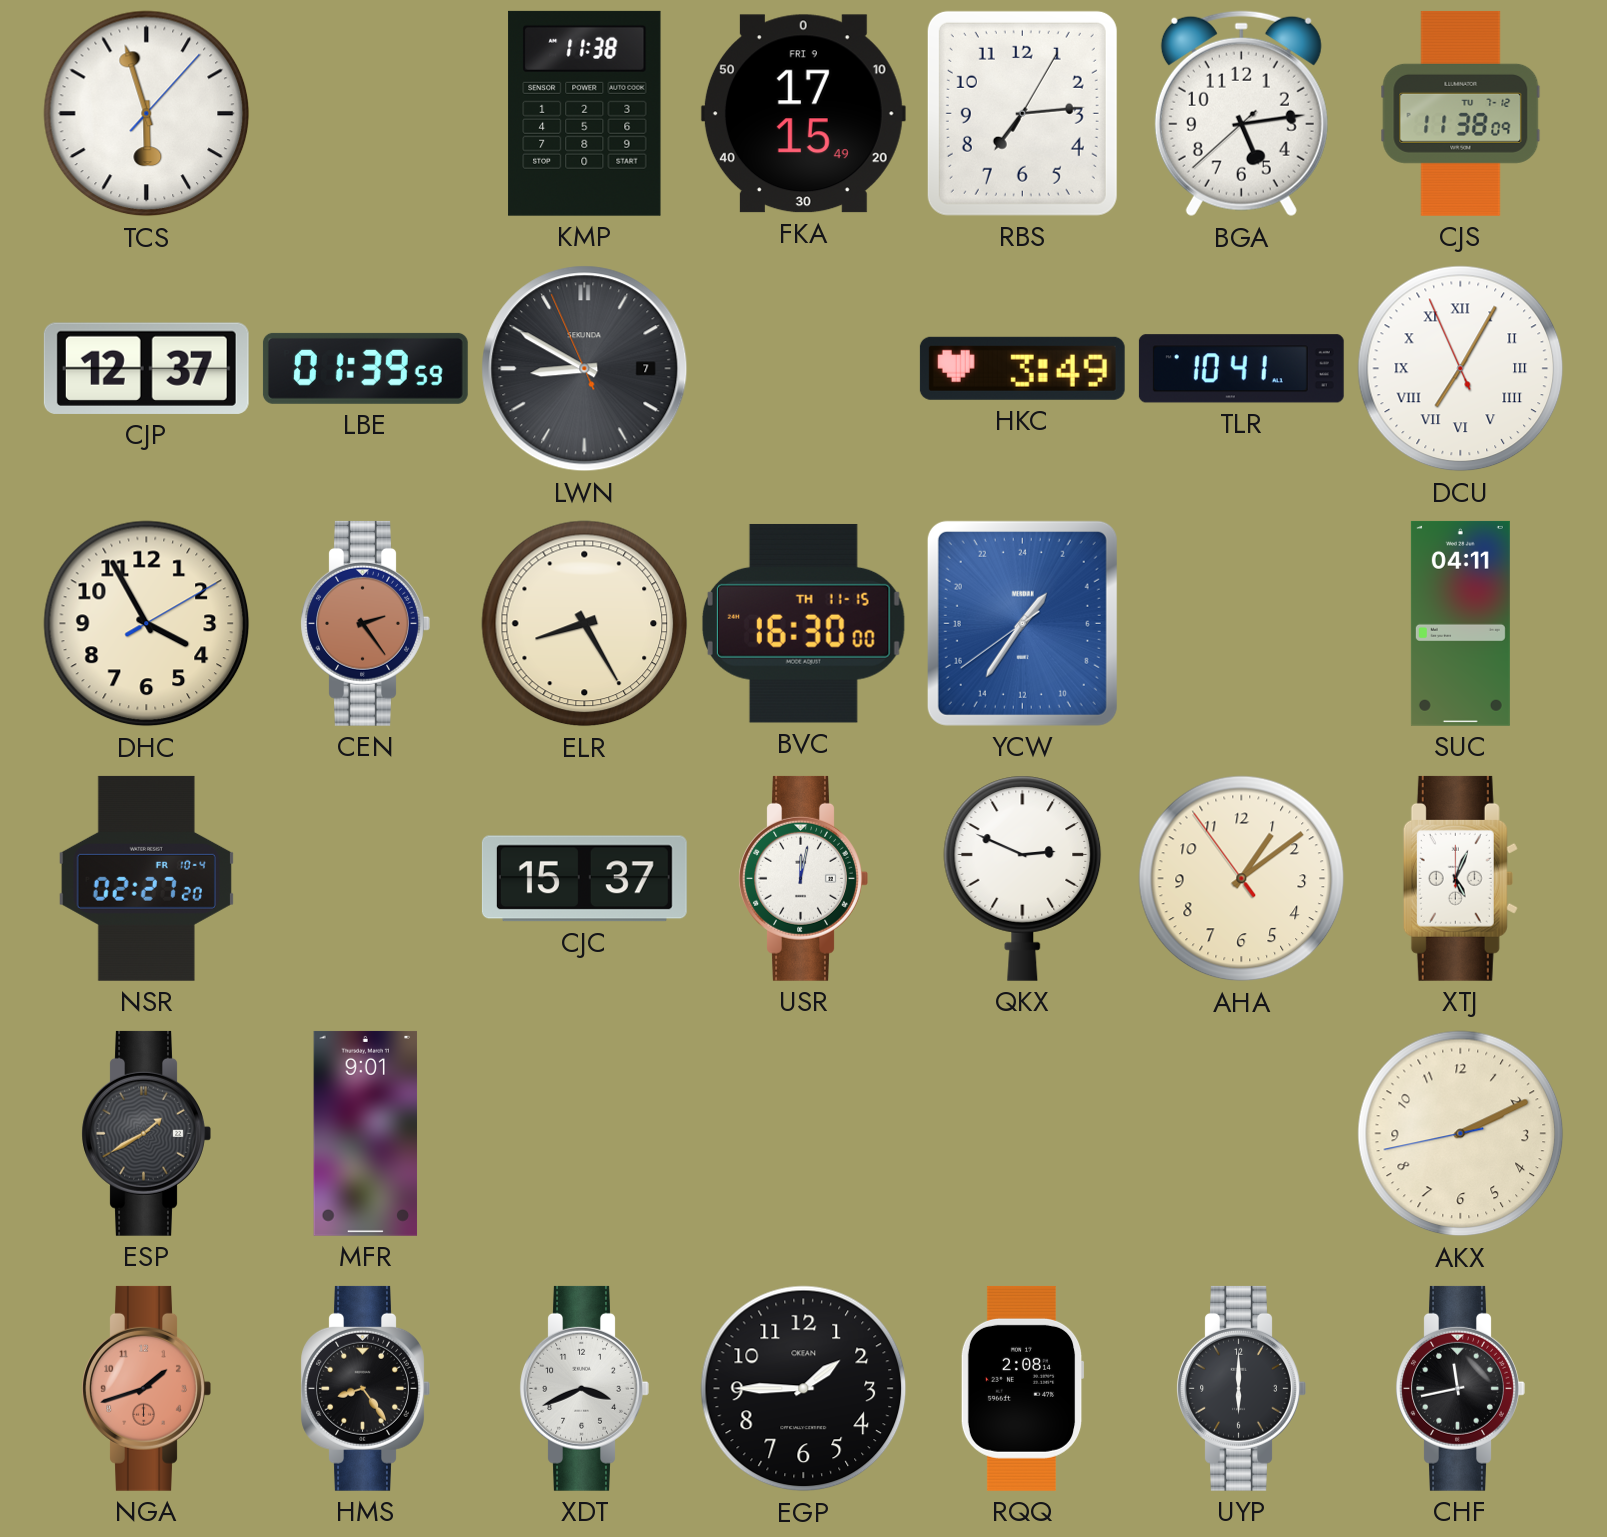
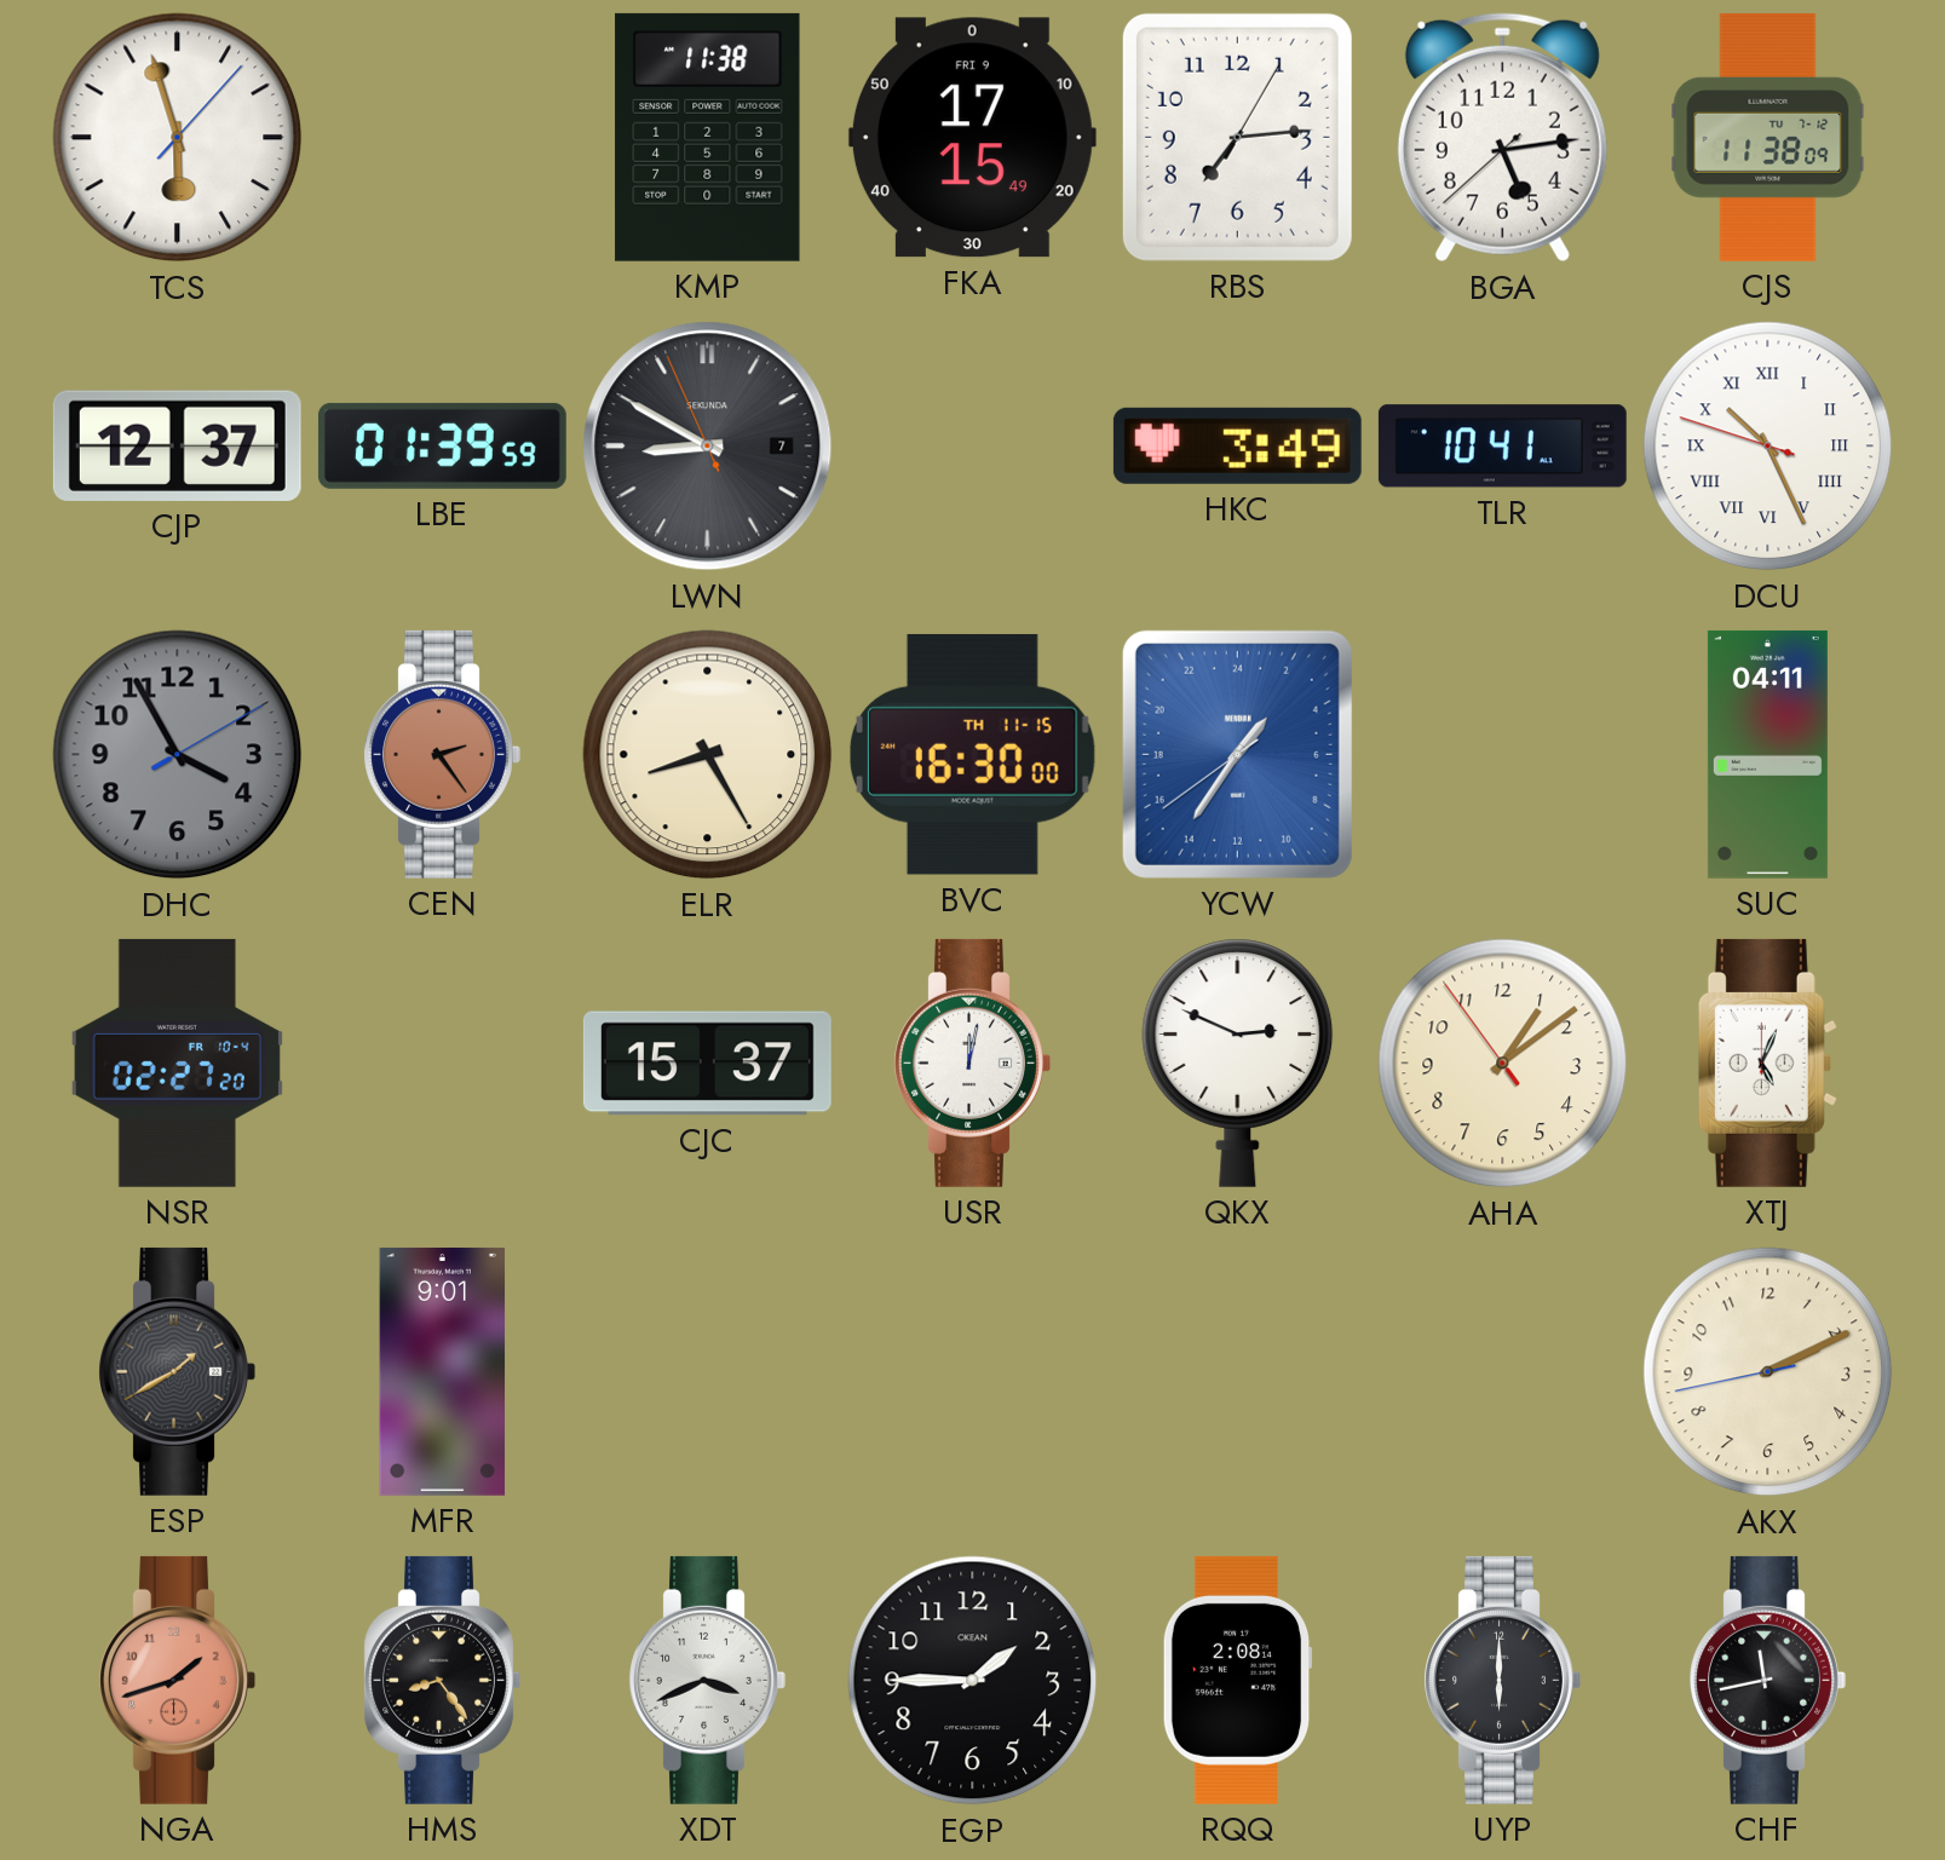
DCU: 7:04 -> 10:25
DHC dial: cream -> grey
